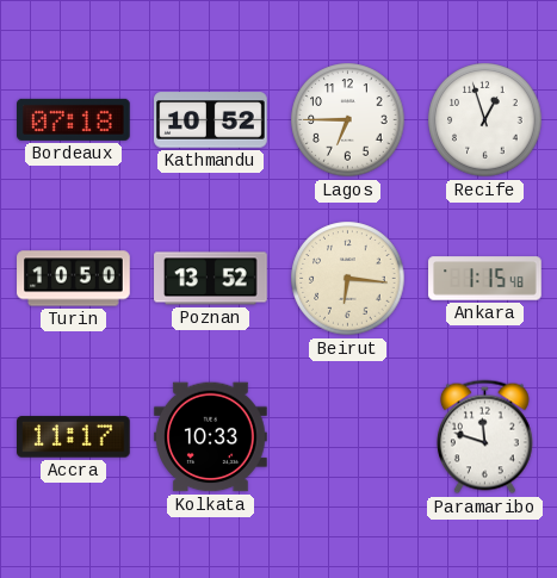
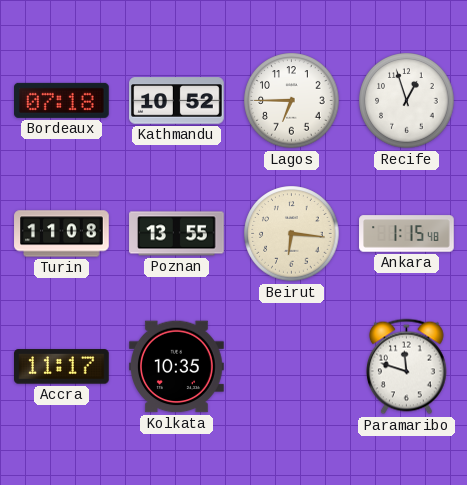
Turin: 10:50 -> 11:08
Poznan: 13:52 -> 13:55
Kolkata: 10:33 -> 10:35
